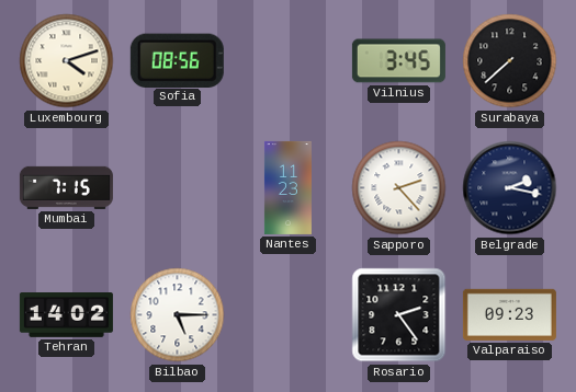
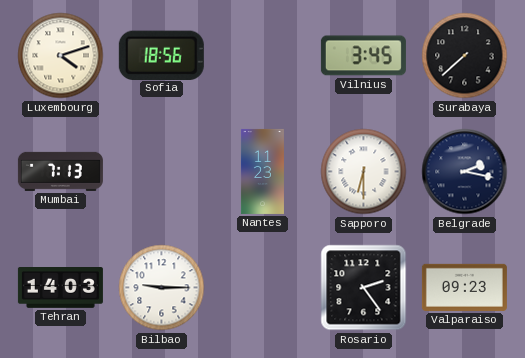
Sofia: 08:56 -> 18:56
Mumbai: 7:15 -> 7:13
Sapporo: 2:23 -> 6:30
Tehran: 14:02 -> 14:03
Bilbao: 5:15 -> 9:15
